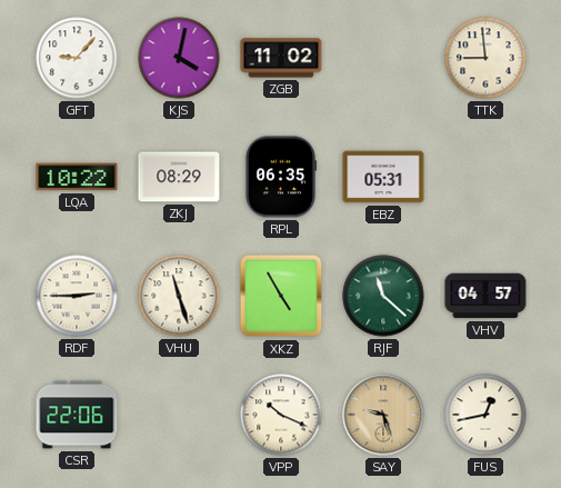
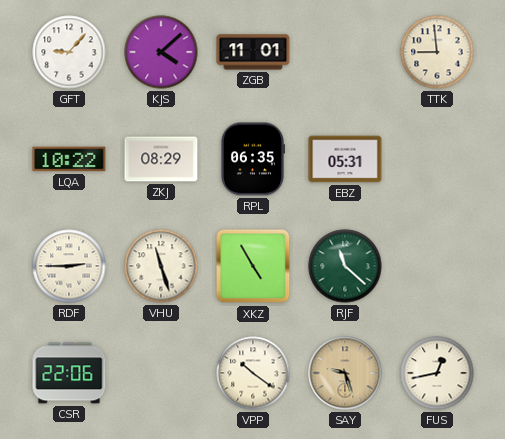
KJS: 4:02 -> 4:08
ZGB: 11:02 -> 11:01
VHV: 04:57 -> none
VPP: 10:19 -> 10:21
